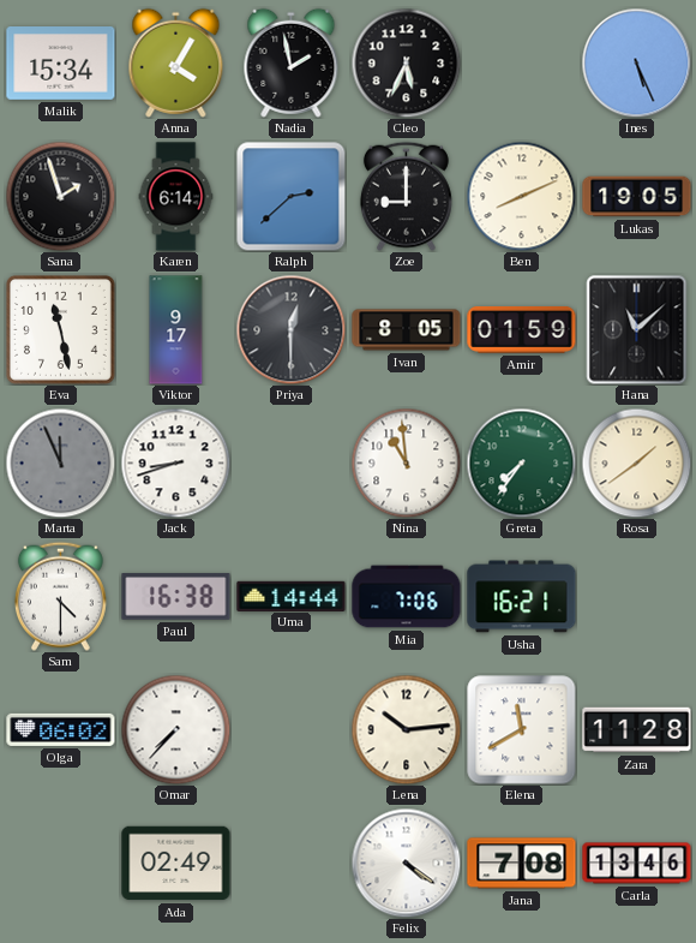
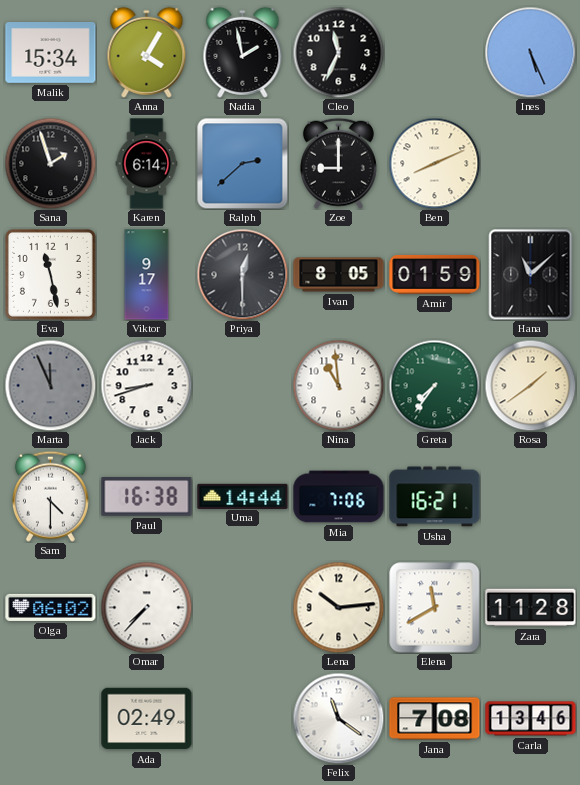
Cleo: 5:34 -> 11:34
Lukas: 19:05 -> none
Felix: 4:21 -> 11:21
